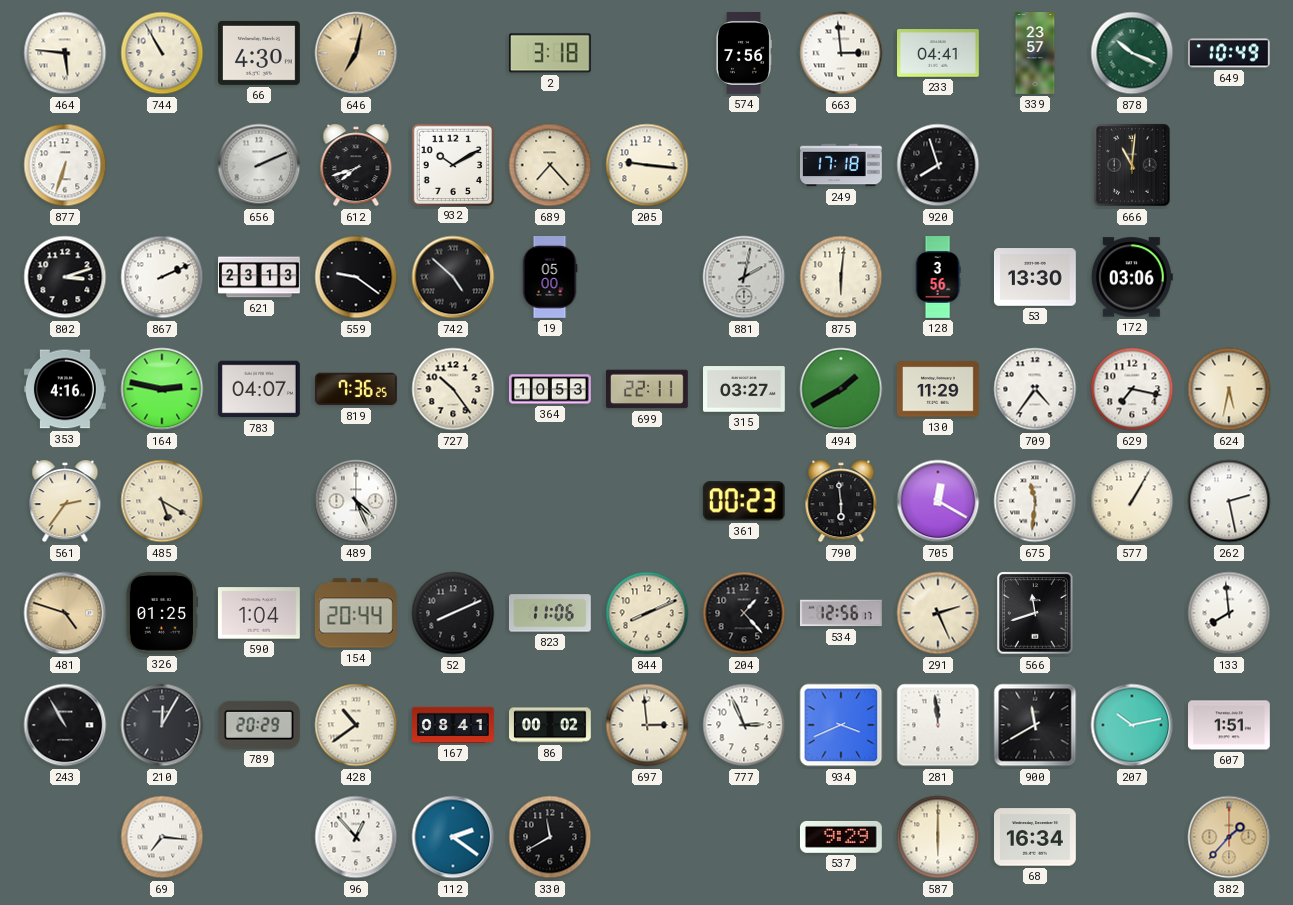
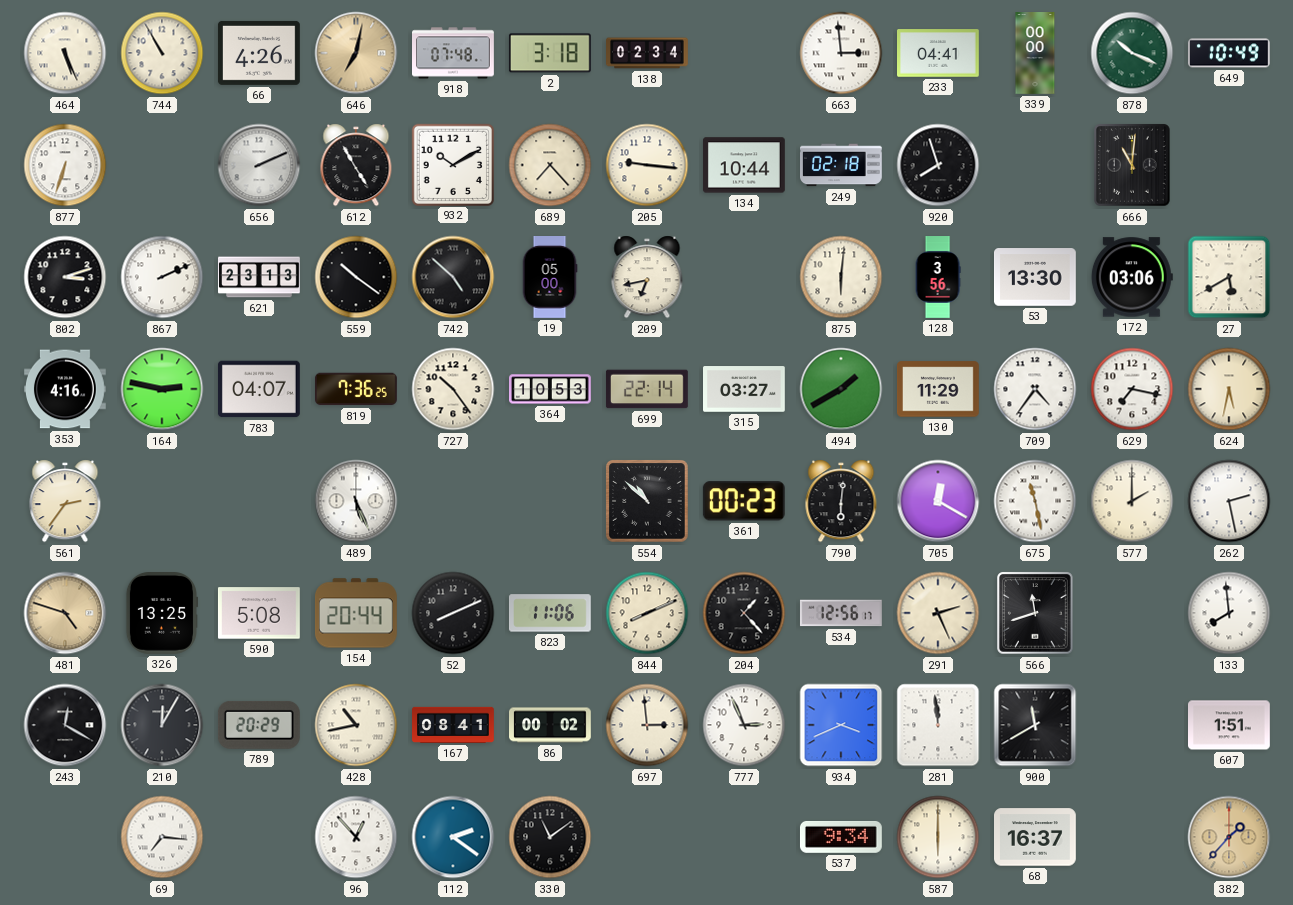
464: 5:46 -> 5:26
66: 4:30 -> 4:26
918: none -> 07:48
138: none -> 02:34
574: 7:56 -> none
339: 23:57 -> 00:00
612: 7:42 -> 4:55
134: none -> 10:44
249: 17:18 -> 02:18
559: 9:21 -> 10:21
209: none -> 6:43
881: 2:02 -> none
27: none -> 5:40
699: 22:11 -> 22:14
485: 5:20 -> none
489: 4:26 -> 5:26
554: none -> 10:52
790: 5:59 -> 6:01
675: 11:31 -> 11:28
577: 1:05 -> 2:00
326: 01:25 -> 13:25
590: 1:04 -> 5:08
243: 10:55 -> 12:20
428: 10:39 -> 10:43
207: 10:13 -> none
330: 11:40 -> 11:09
537: 9:29 -> 9:34
68: 16:34 -> 16:37
